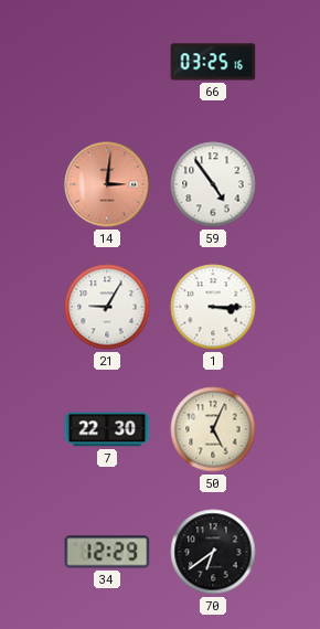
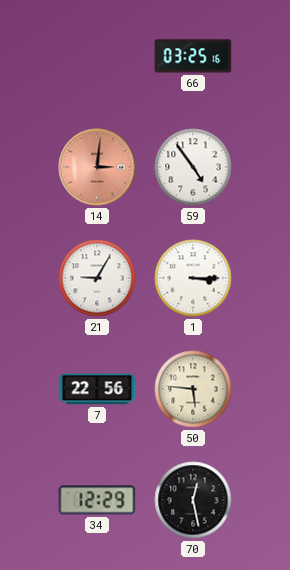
7: 22:30 -> 22:56
50: 5:04 -> 5:46
70: 6:39 -> 12:28
